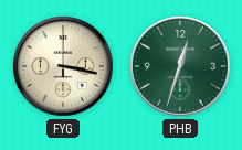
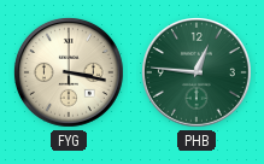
PHB: 12:33 -> 12:46
